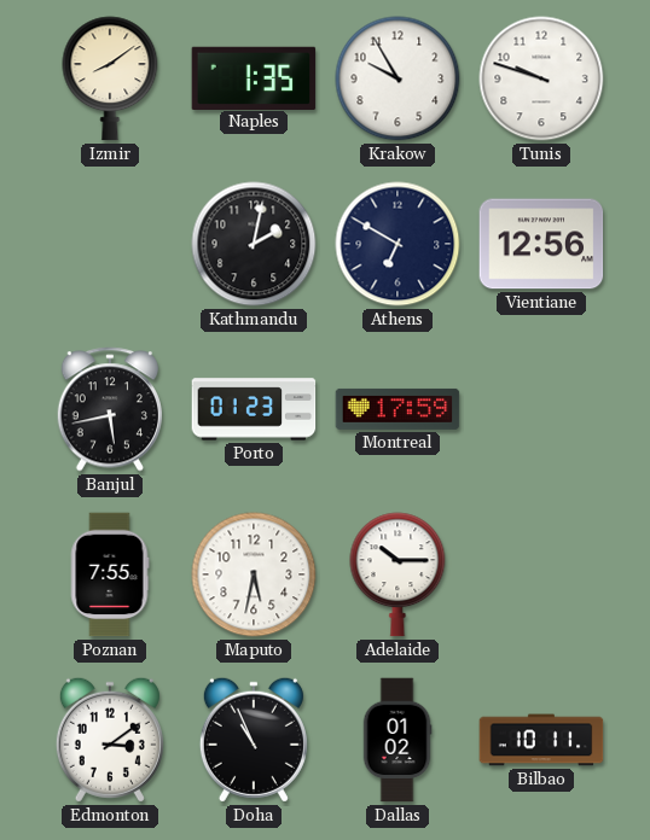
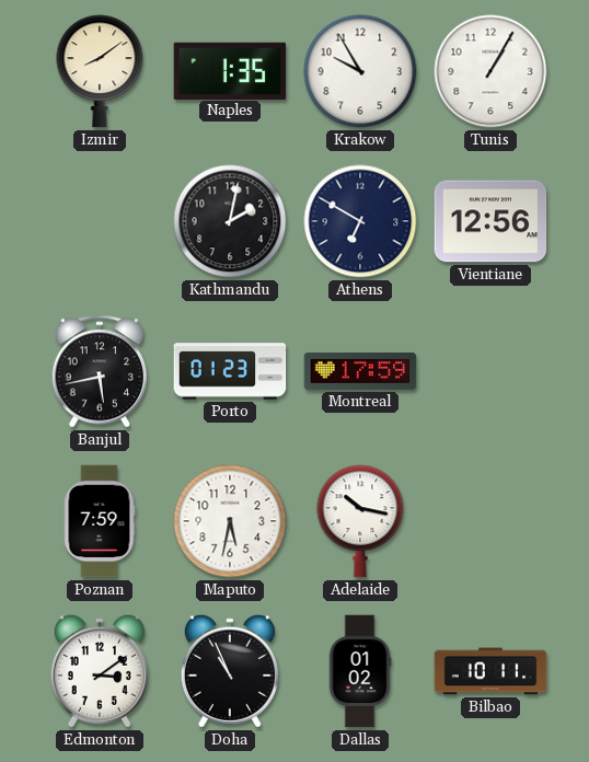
Tunis: 9:48 -> 1:05
Poznan: 7:55 -> 7:59
Adelaide: 10:15 -> 10:17
